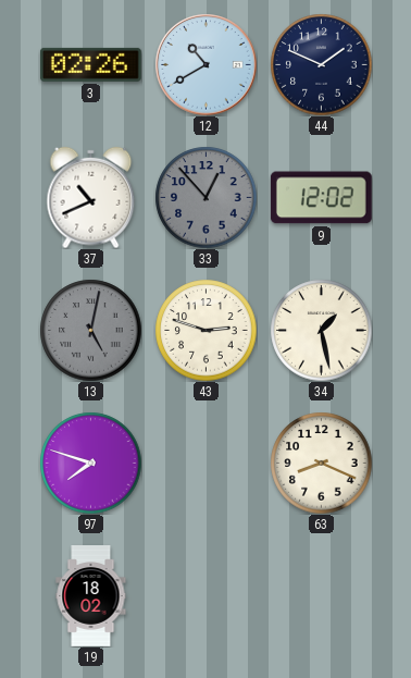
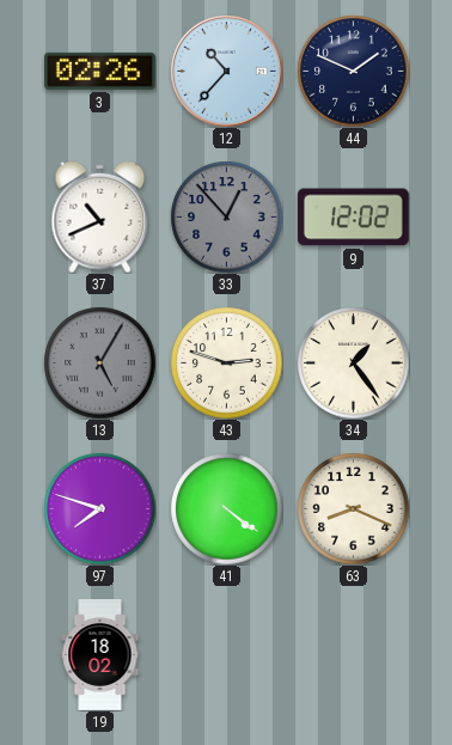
12: 10:40 -> 10:37
13: 5:02 -> 5:05
34: 1:28 -> 1:24
41: none -> 4:21
